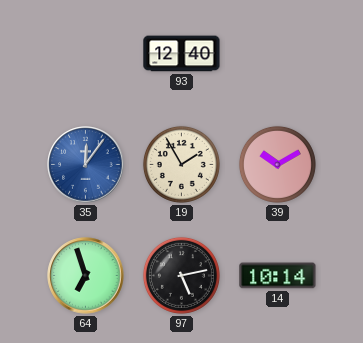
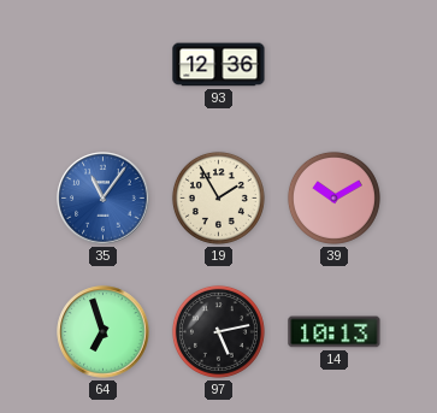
93: 12:40 -> 12:36
35: 12:06 -> 11:06
14: 10:14 -> 10:13
